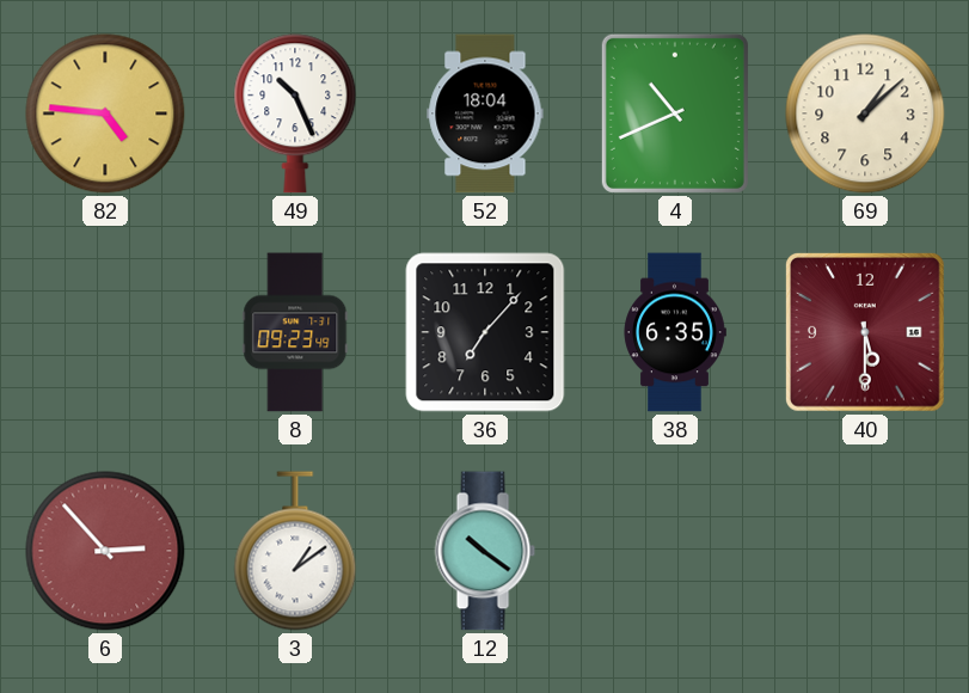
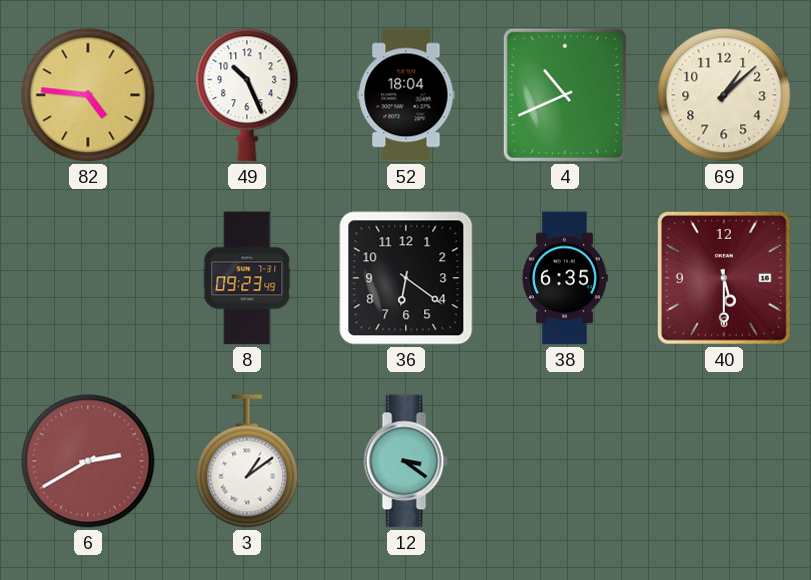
36: 7:07 -> 6:21
6: 2:53 -> 2:40
12: 10:21 -> 3:21
